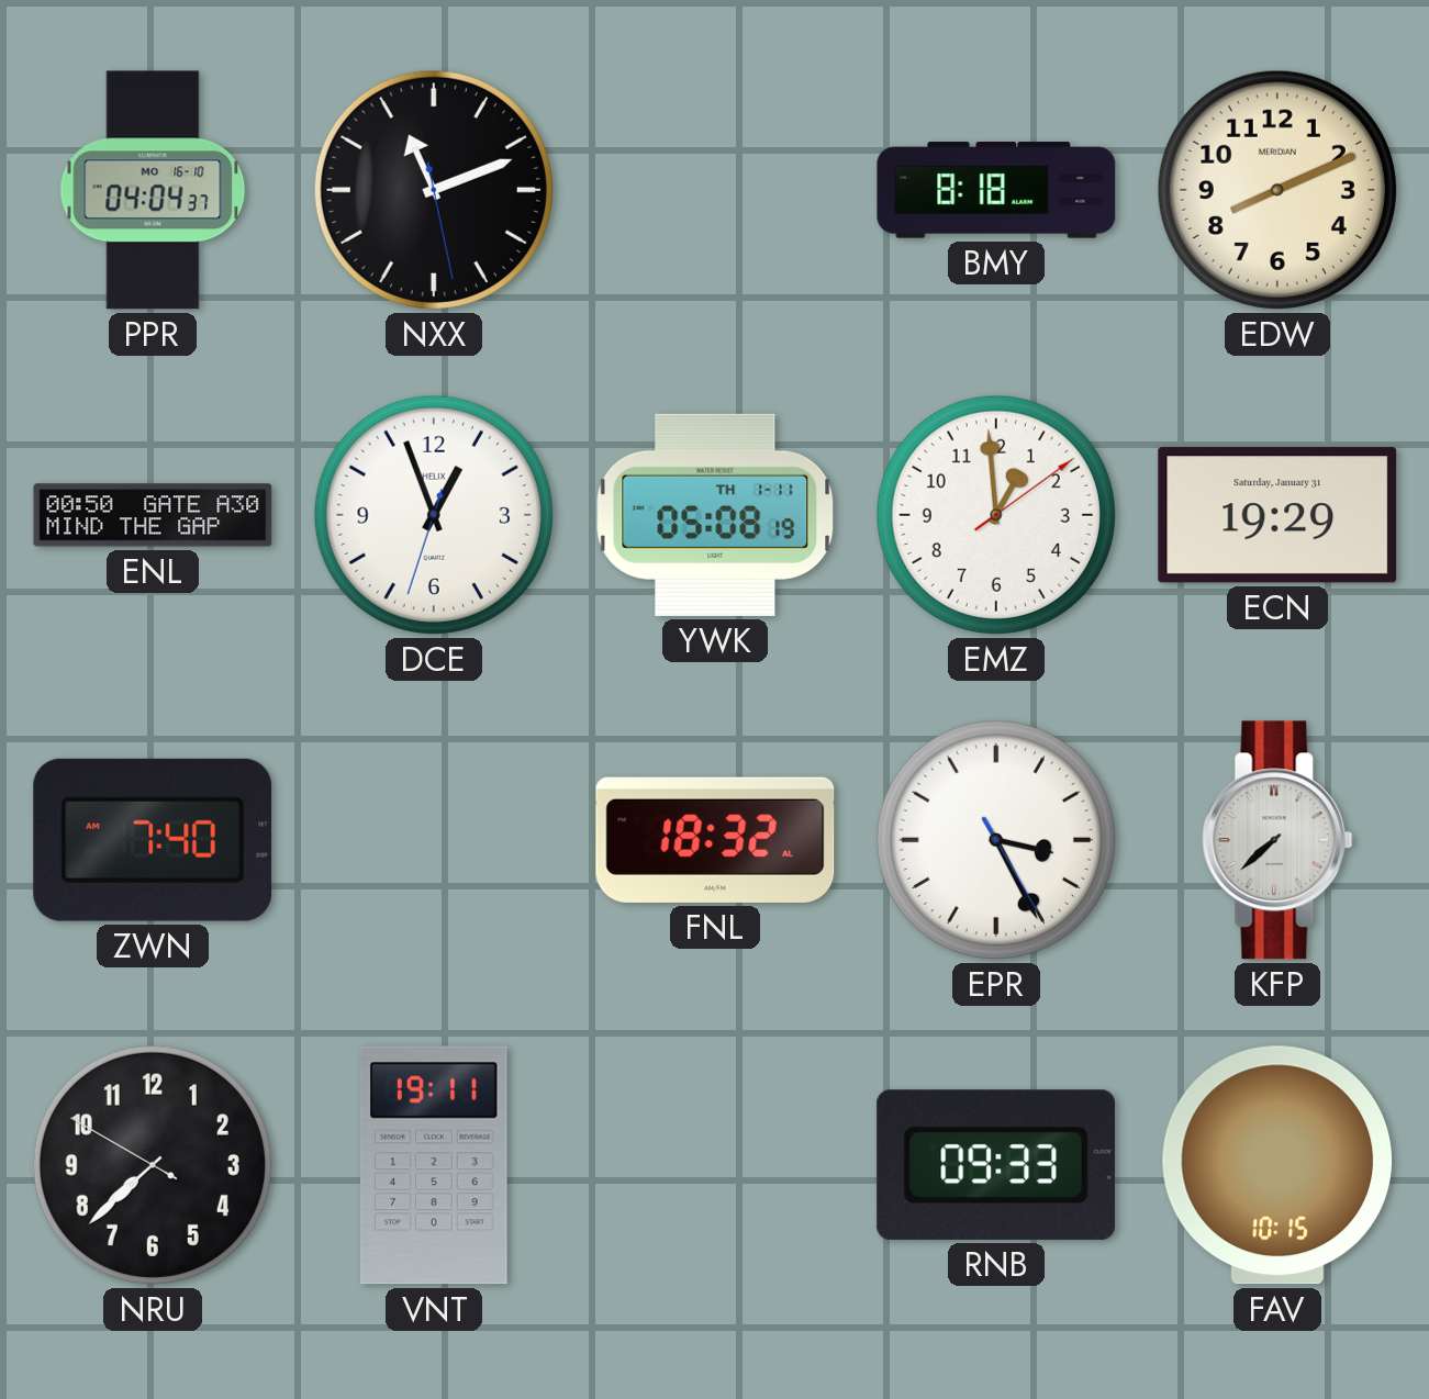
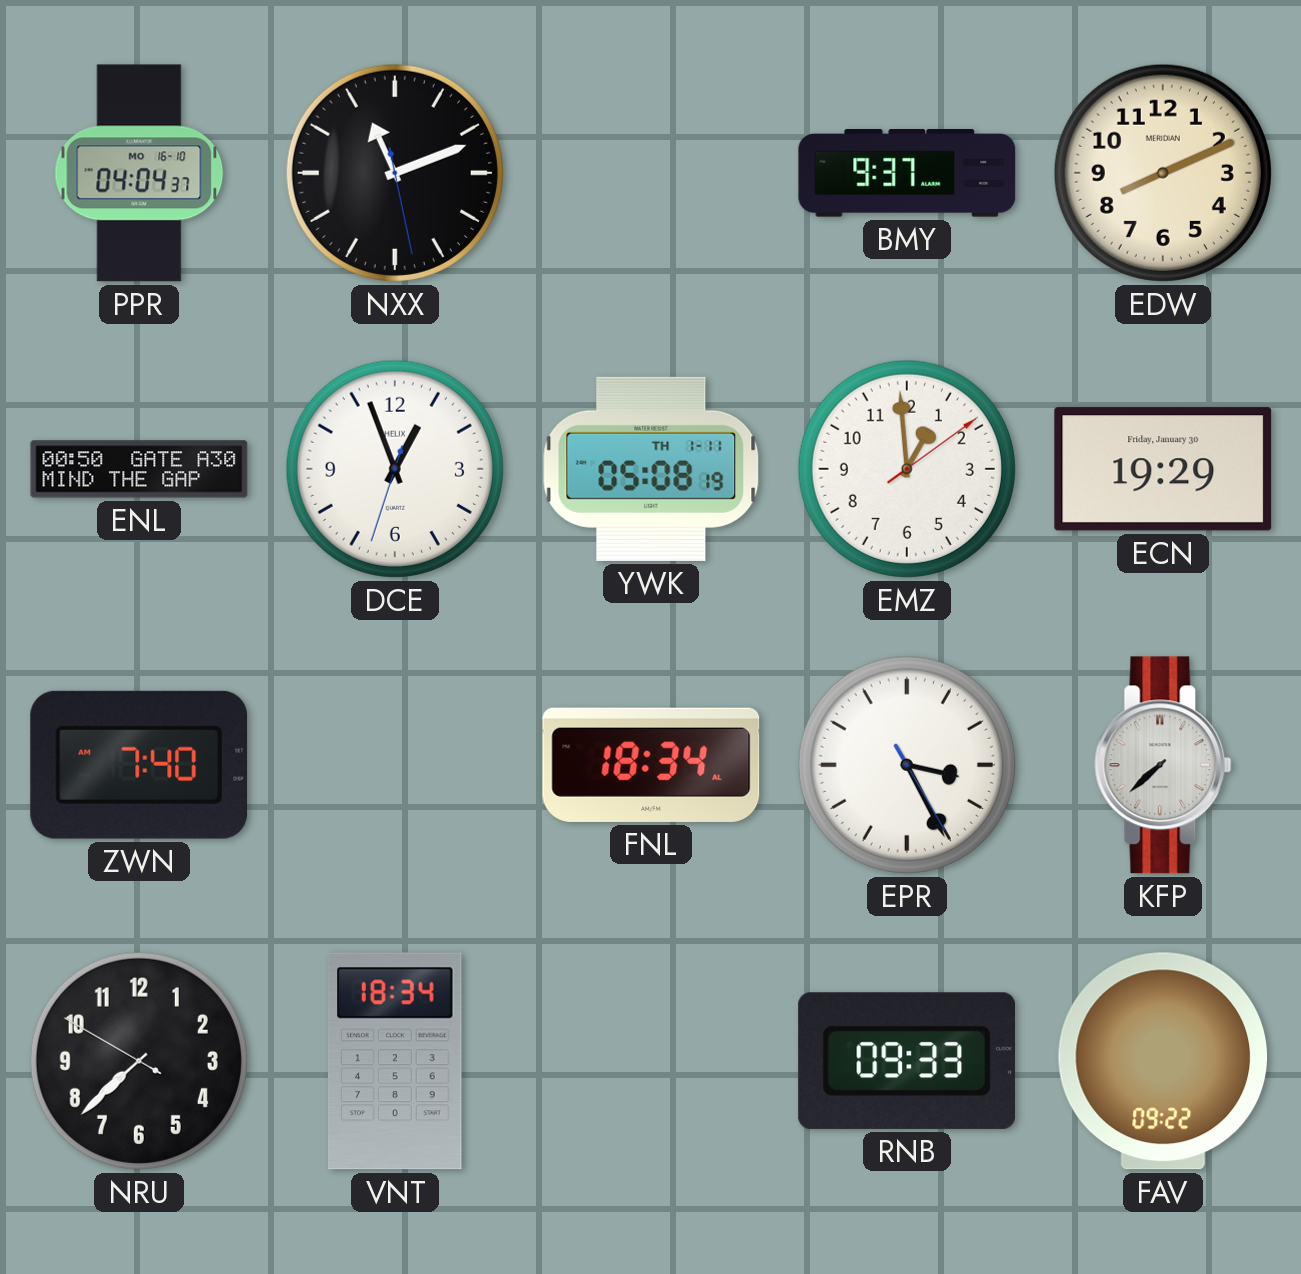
BMY: 8:18 -> 9:37
ECN date: Saturday, January 31 -> Friday, January 30
FNL: 18:32 -> 18:34
VNT: 19:11 -> 18:34
FAV: 10:15 -> 09:22
